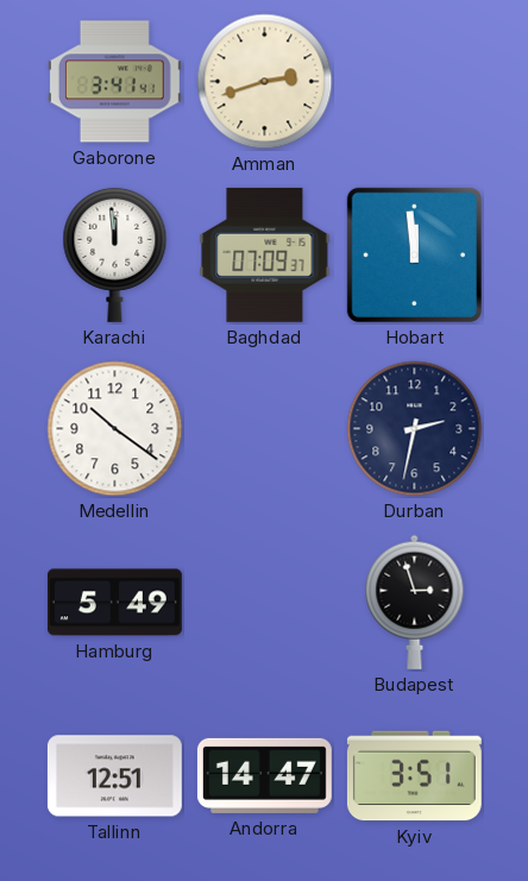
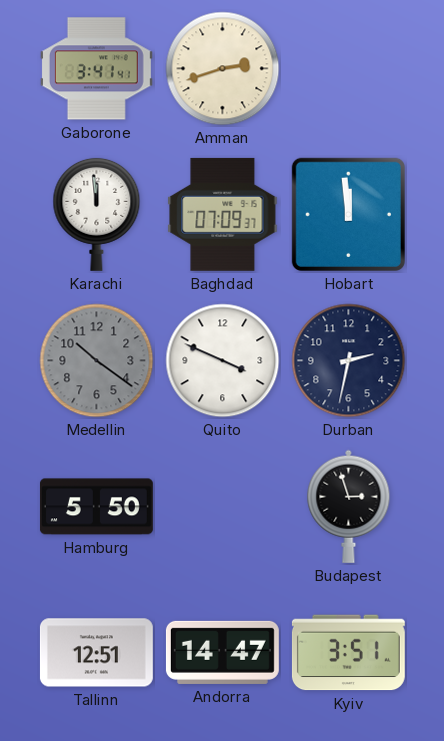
Medellin dial: white -> grey
Quito: none -> 3:49
Hamburg: 5:49 -> 5:50
